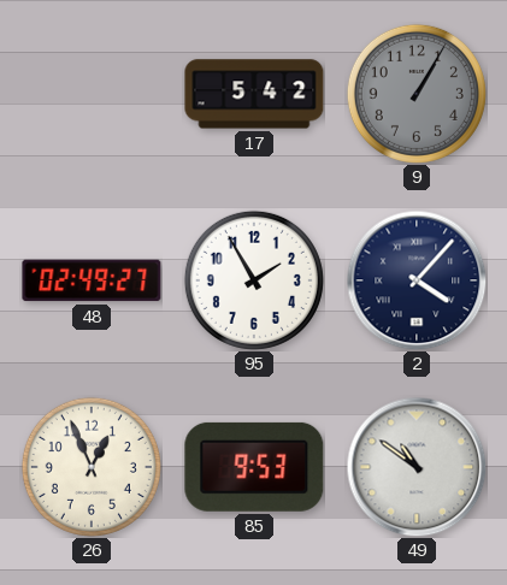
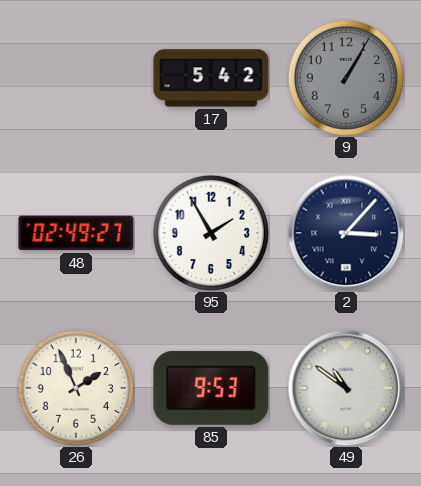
2: 4:07 -> 3:07
26: 12:56 -> 1:56
